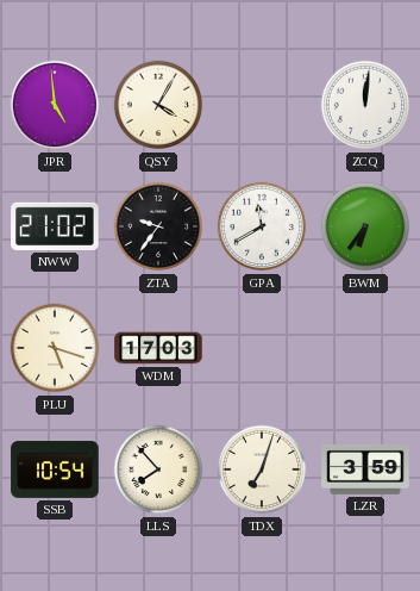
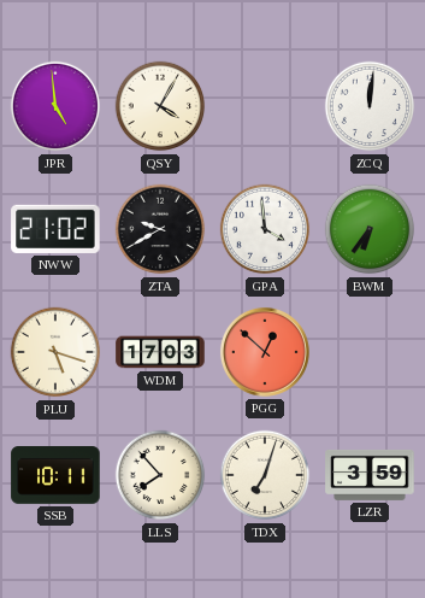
ZTA: 9:36 -> 9:40
GPA: 11:40 -> 3:59
PGG: none -> 12:52
SSB: 10:54 -> 10:11
